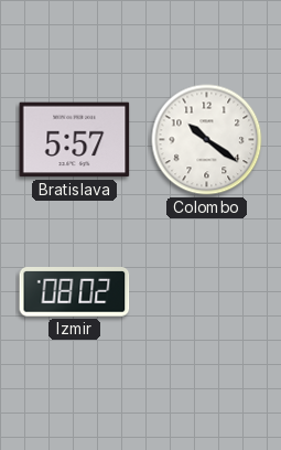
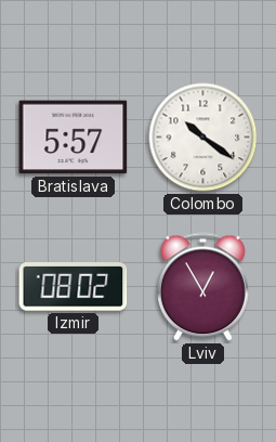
Lviv: none -> 12:55
